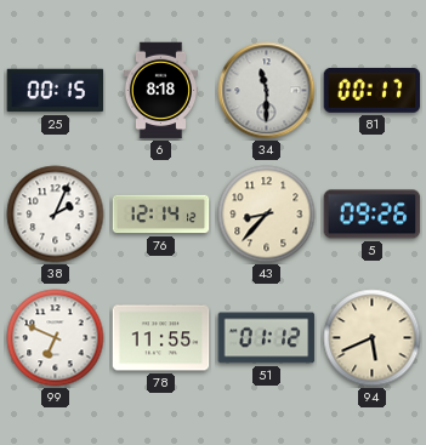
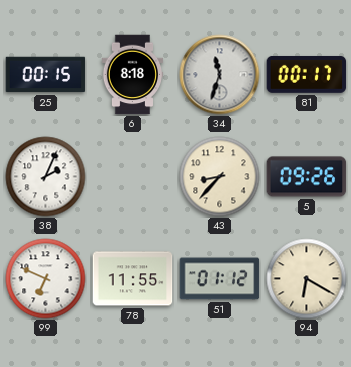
34: 11:30 -> 11:33
76: 12:14 -> none
94: 5:41 -> 6:20
